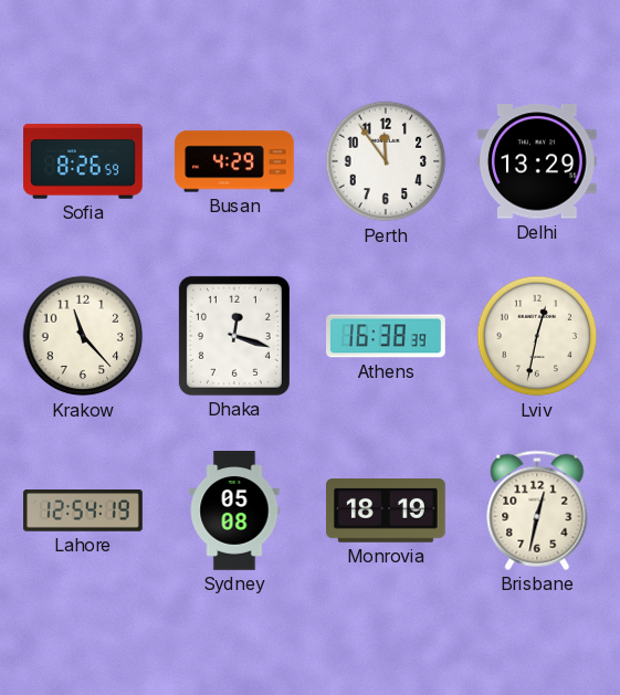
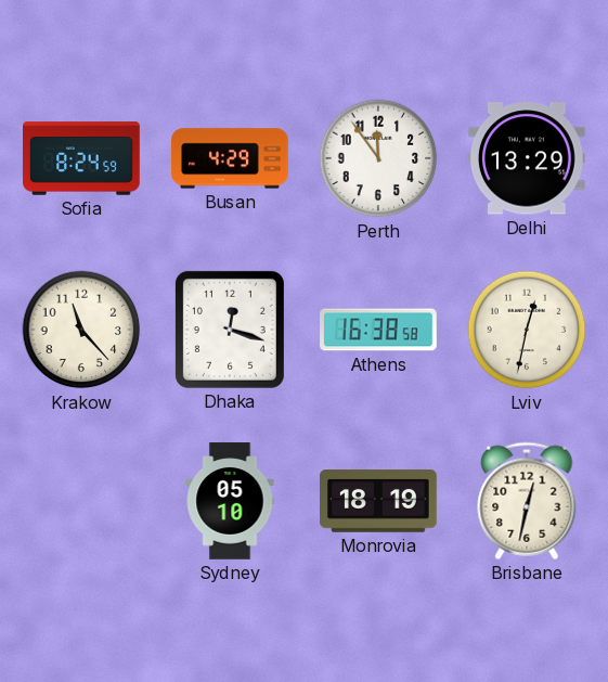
Sofia: 8:26 -> 8:24
Athens: 16:38:39 -> 16:38:58
Lahore: 12:54 -> none
Sydney: 05:08 -> 05:10
